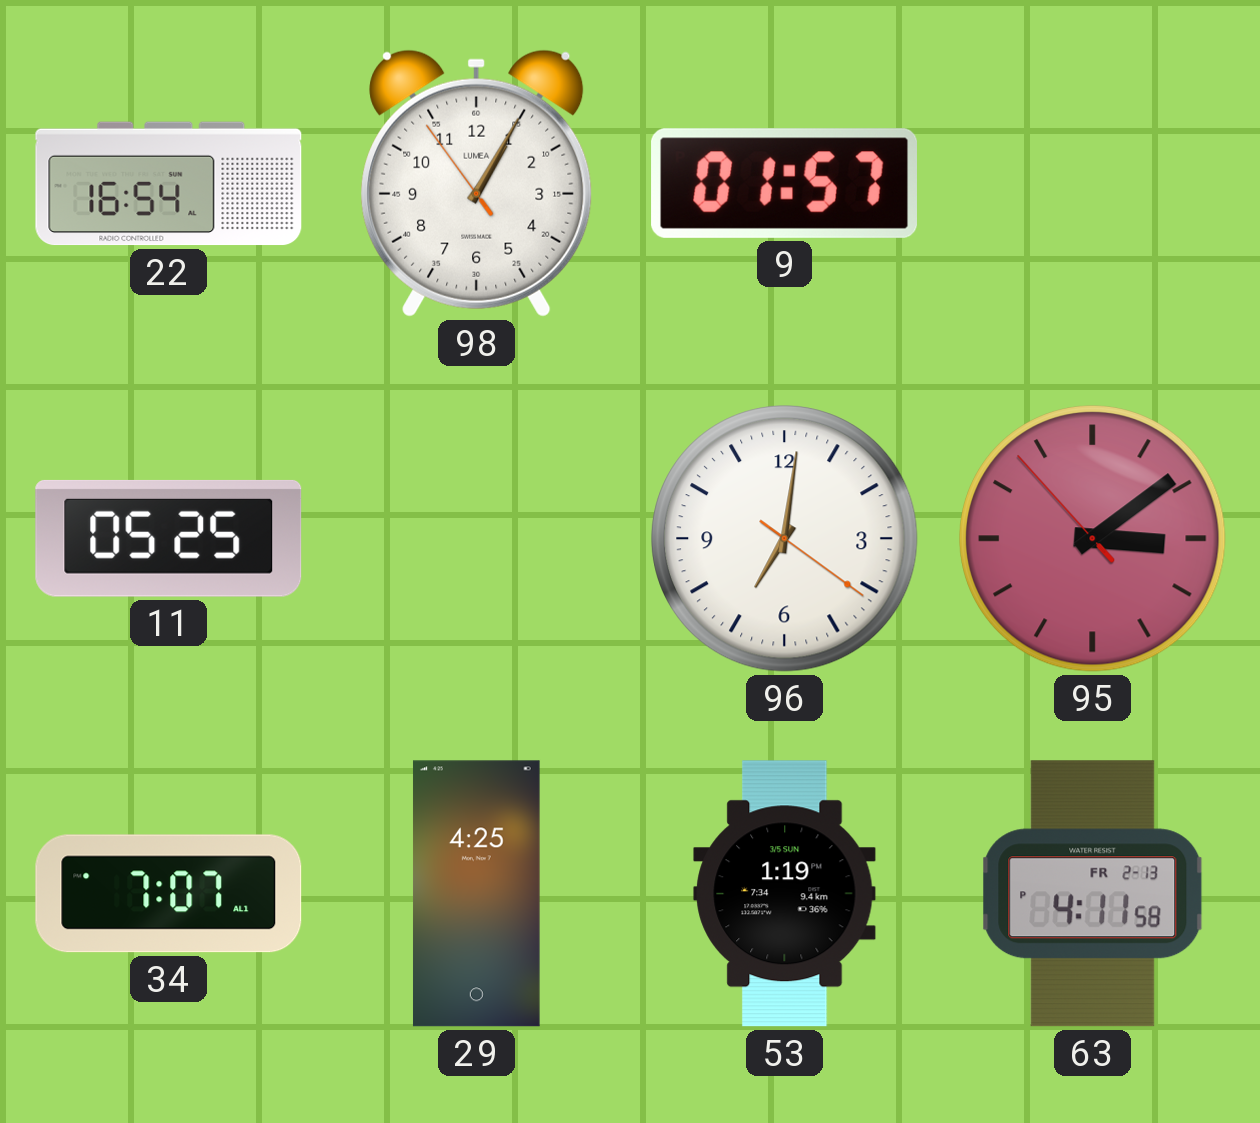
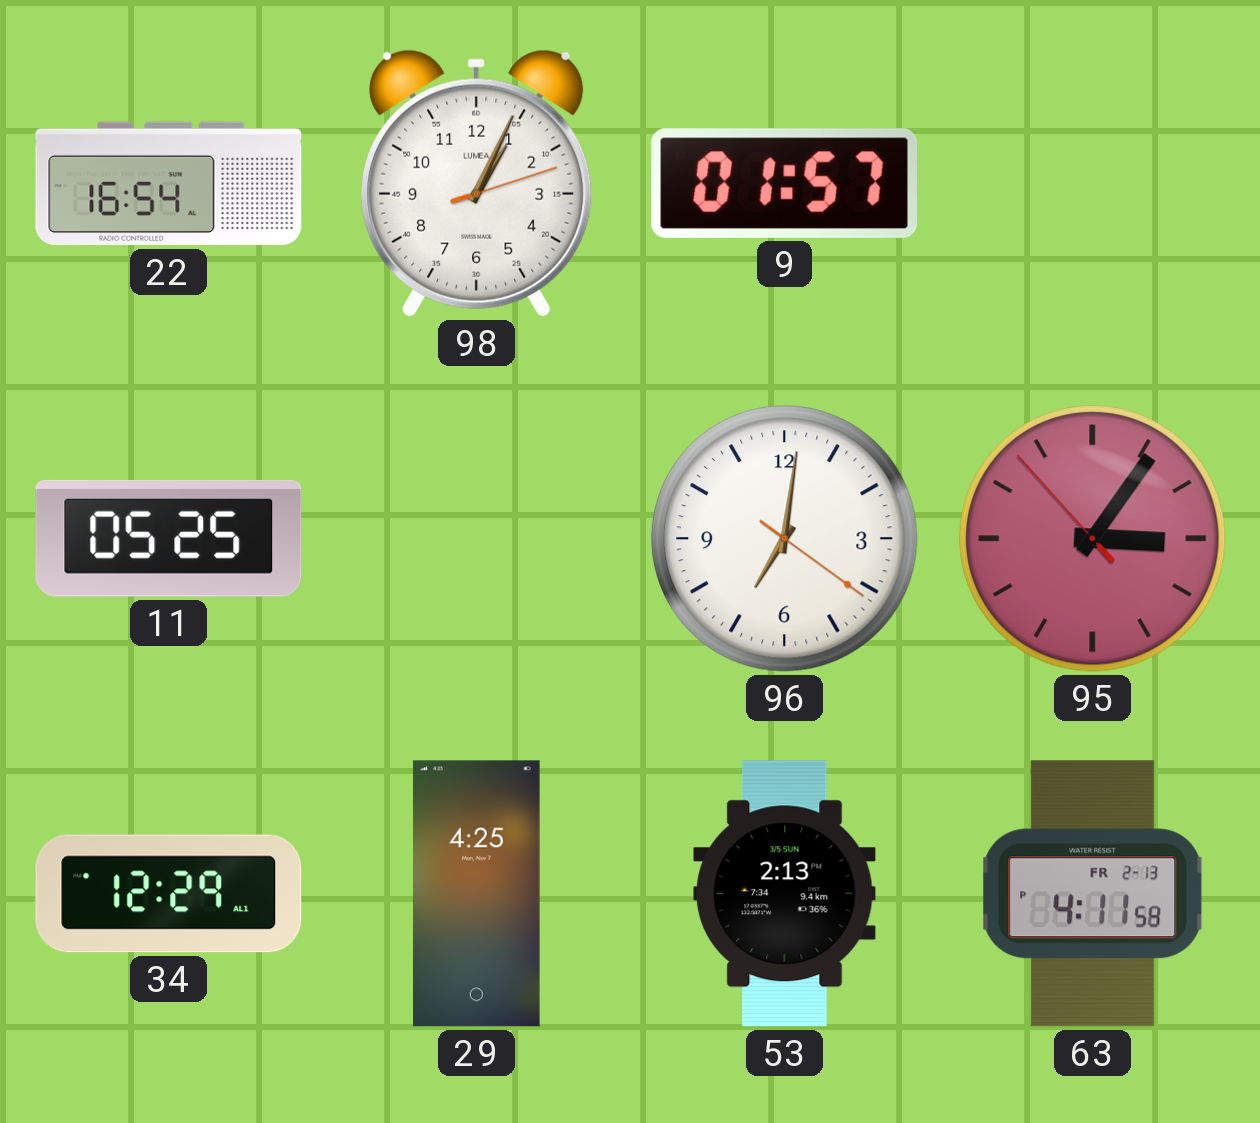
98: 1:04:54 -> 1:04:12
95: 3:08 -> 3:05
34: 7:07 -> 12:29
53: 1:19 -> 2:13
